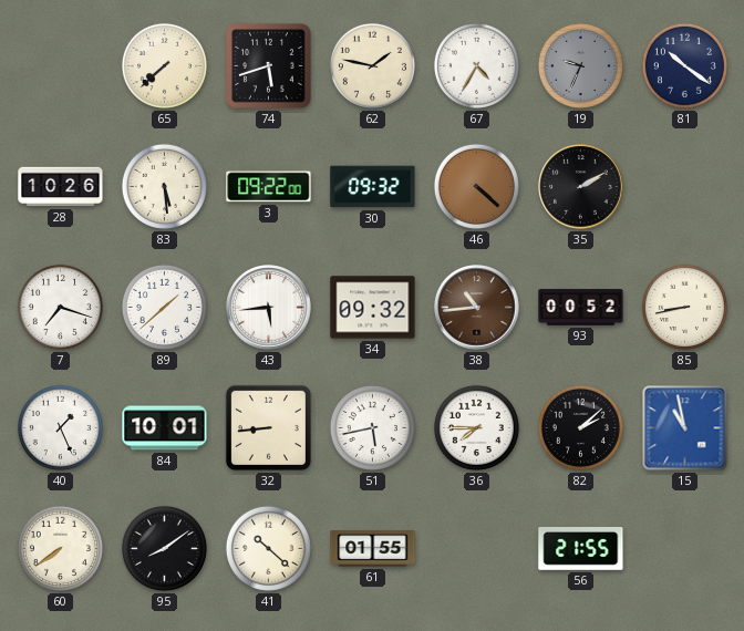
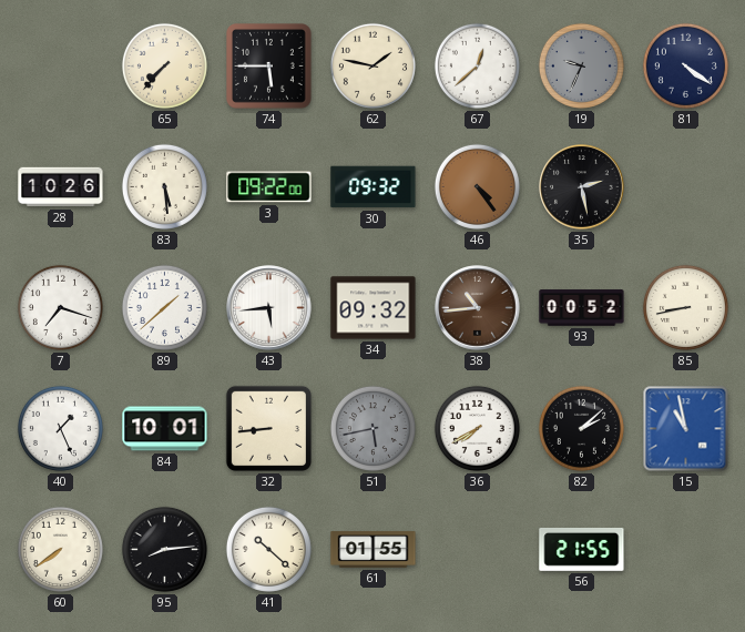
65: 7:38 -> 7:37
74: 5:42 -> 5:45
67: 4:35 -> 12:38
81: 10:21 -> 4:21
46: 4:22 -> 4:24
35: 2:10 -> 2:28
51 dial: white -> grey
36: 7:45 -> 7:40
95: 8:09 -> 8:14
